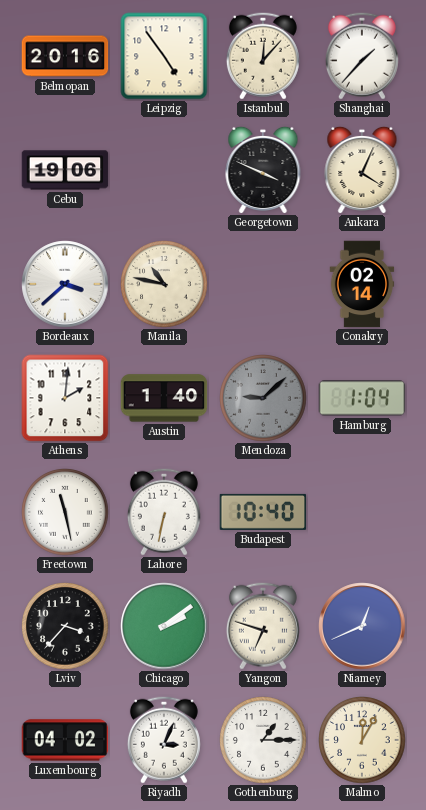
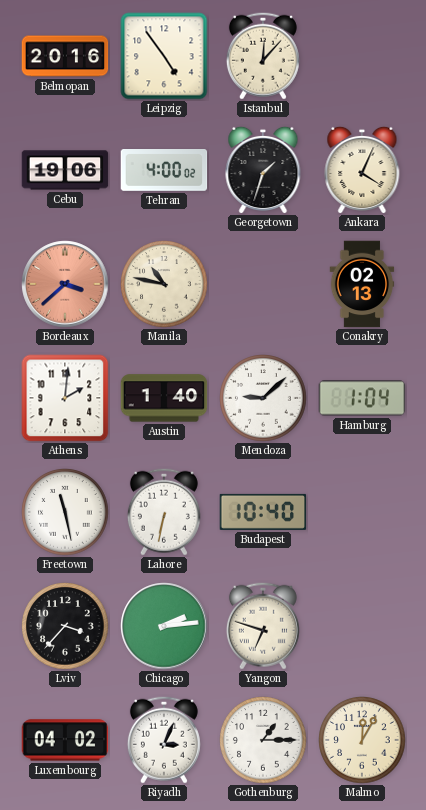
Shanghai: 1:37 -> none
Tehran: none -> 4:00
Georgetown: 3:49 -> 1:33
Bordeaux dial: white -> salmon
Conakry: 02:14 -> 02:13
Mendoza dial: grey -> white
Chicago: 2:09 -> 2:14
Niamey: 12:41 -> none
